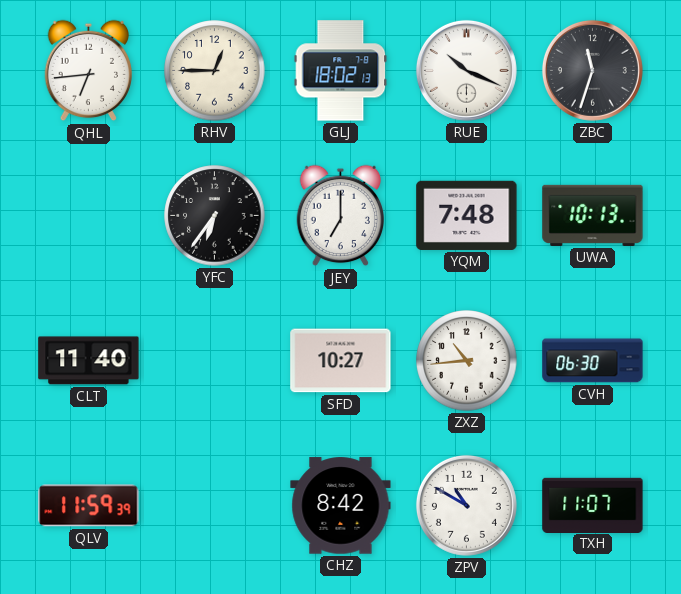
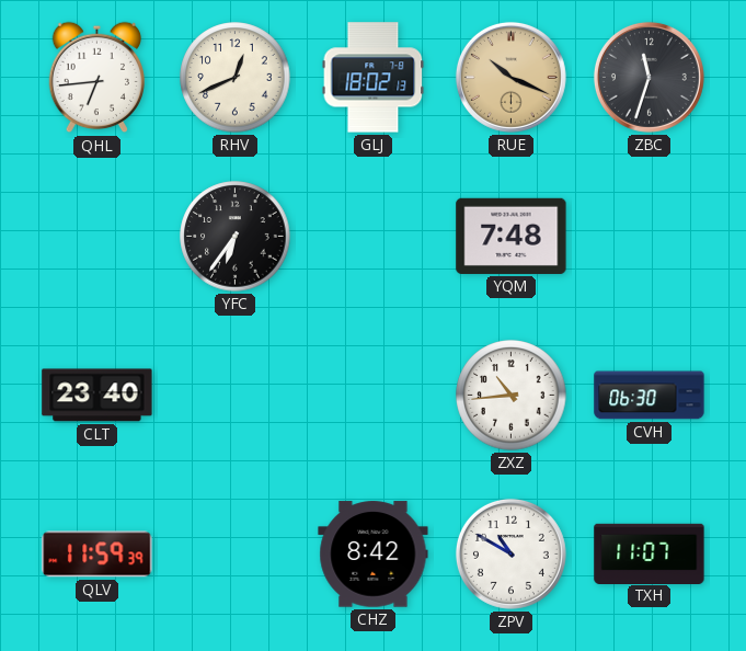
RHV: 12:45 -> 12:41
RUE dial: white -> champagne
JEY: 7:00 -> none
UWA: 10:13 -> none
CLT: 11:40 -> 23:40
SFD: 10:27 -> none
